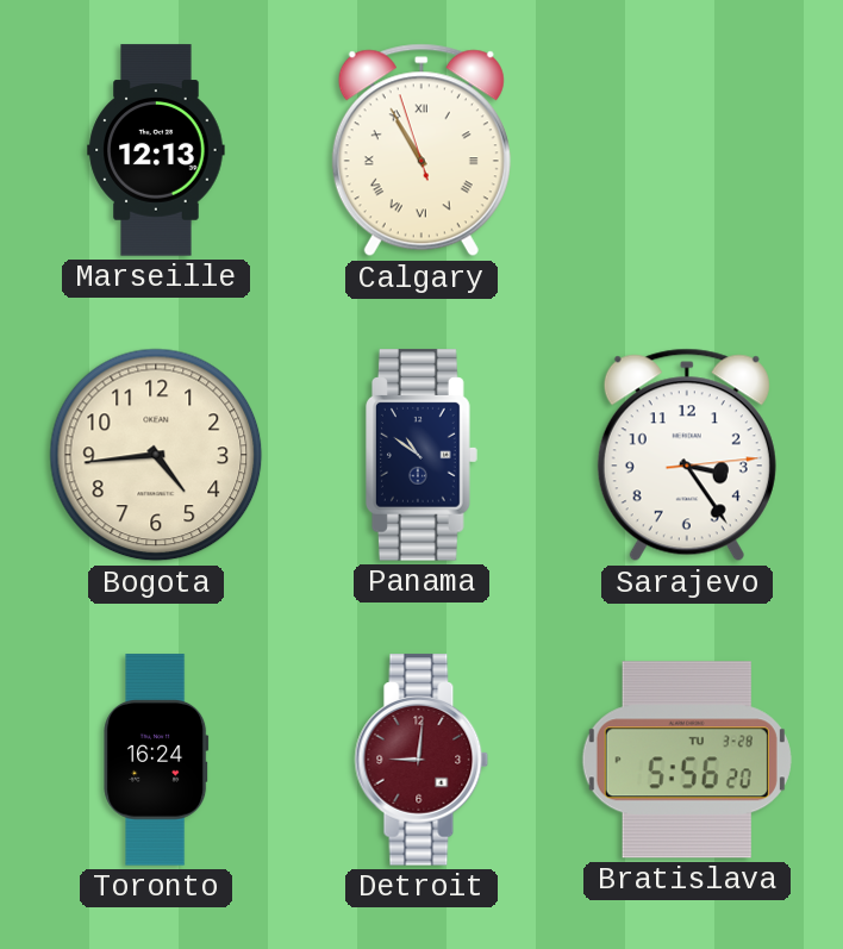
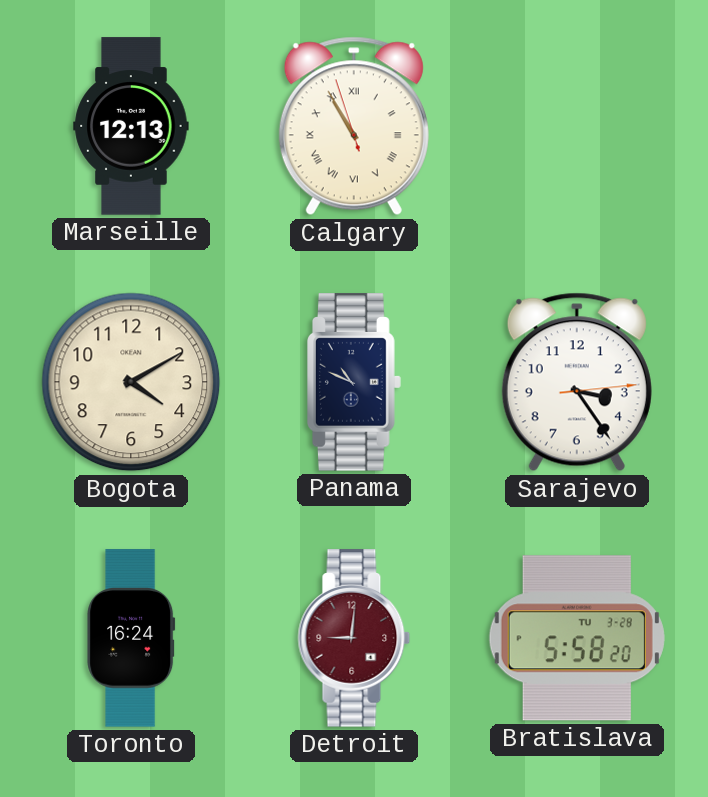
Bogota: 4:44 -> 4:10
Panama: 10:51 -> 10:49
Bratislava: 5:56 -> 5:58
